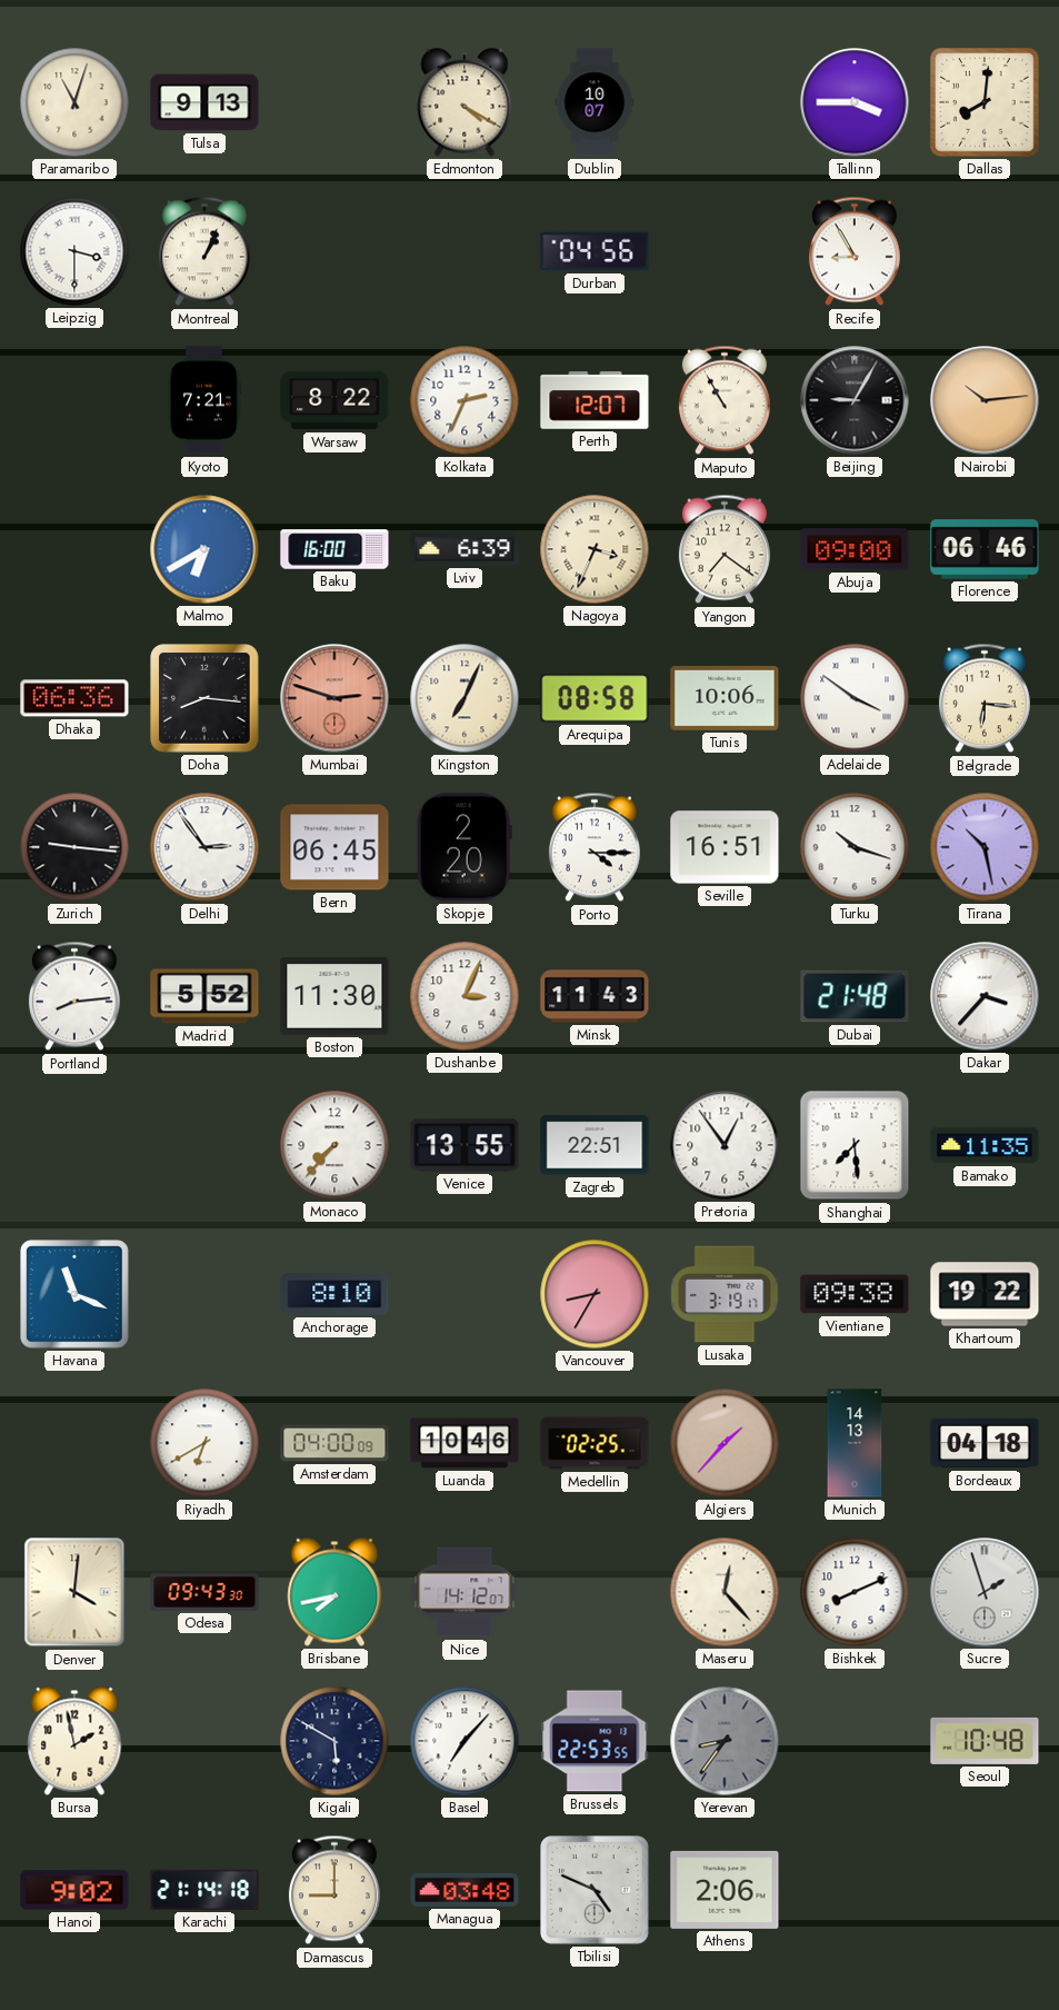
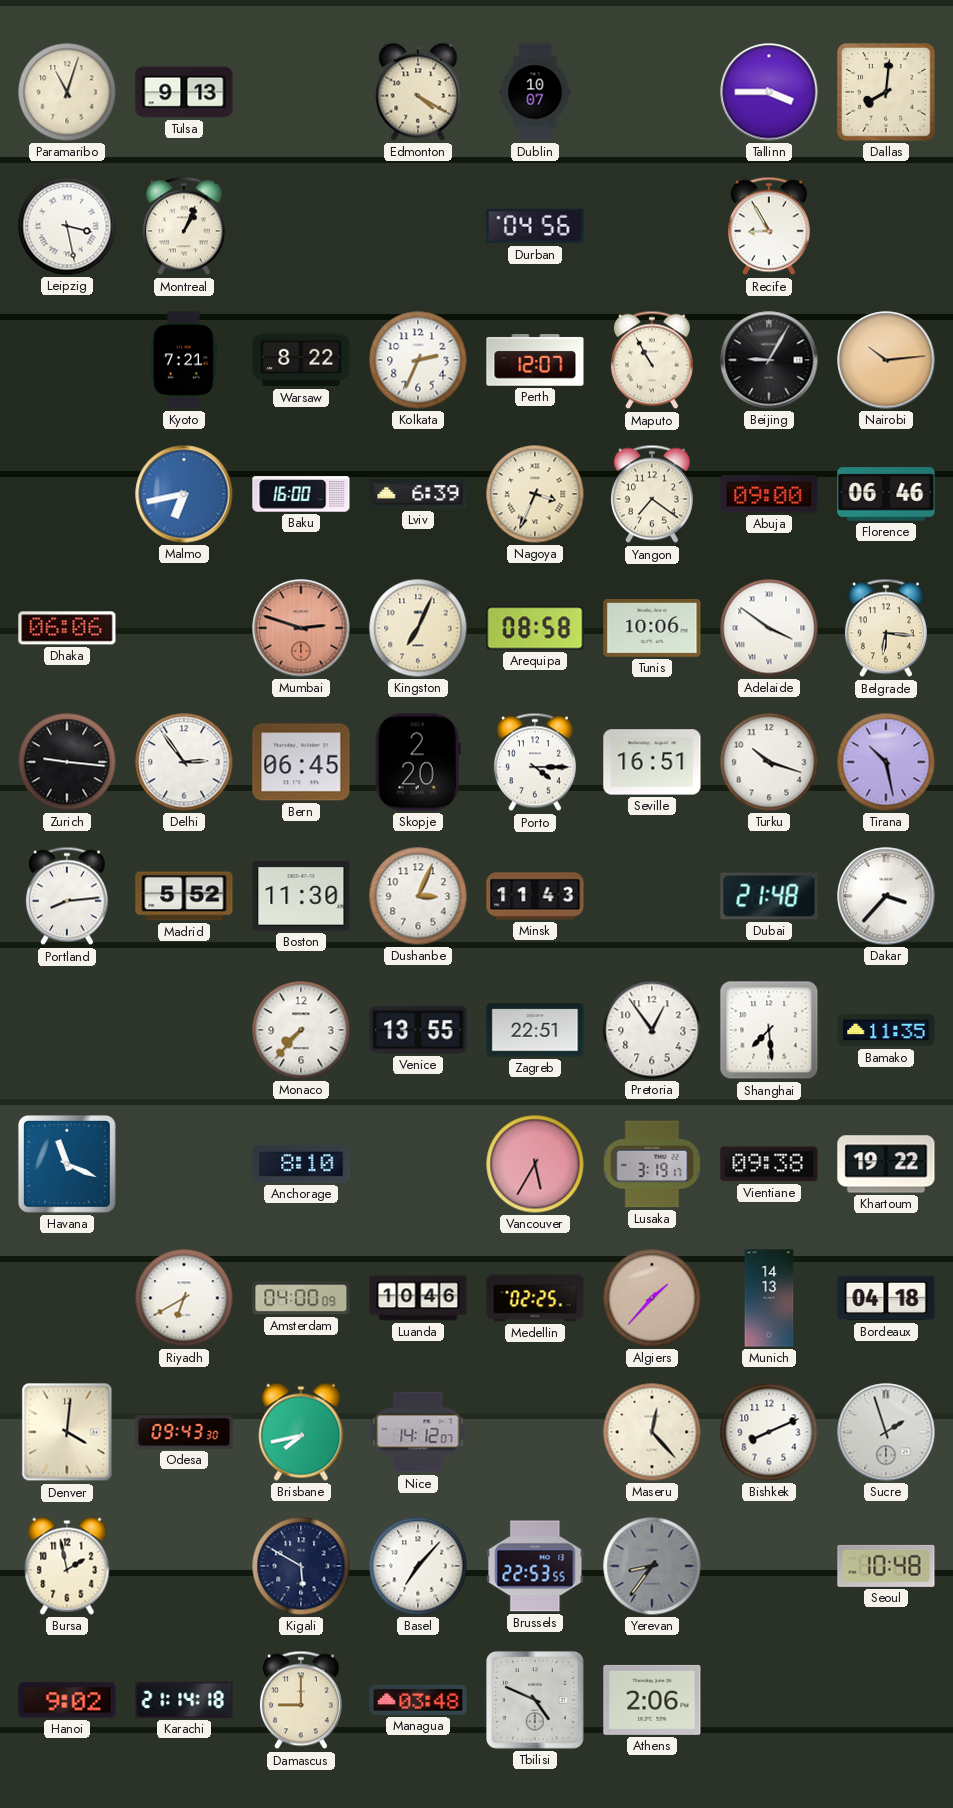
Leipzig: 3:30 -> 3:28
Malmo: 6:40 -> 6:43
Dhaka: 06:36 -> 06:06
Doha: 8:16 -> none
Vancouver: 8:35 -> 5:35
